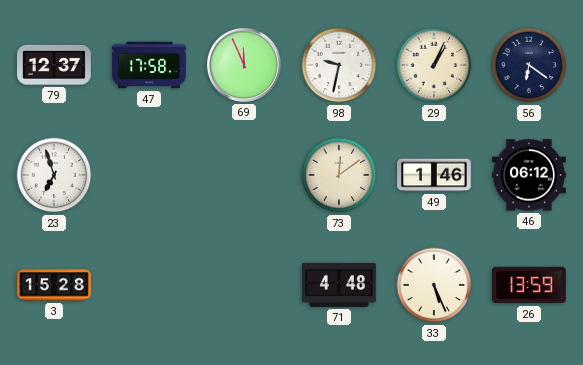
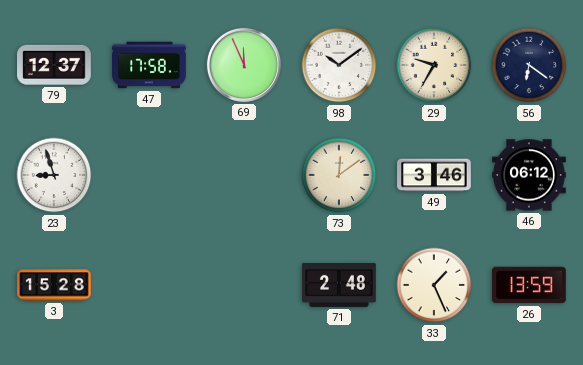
98: 9:32 -> 10:09
29: 1:04 -> 9:35
23: 6:57 -> 8:57
49: 1:46 -> 3:46
71: 4:48 -> 2:48
33: 5:26 -> 1:26
